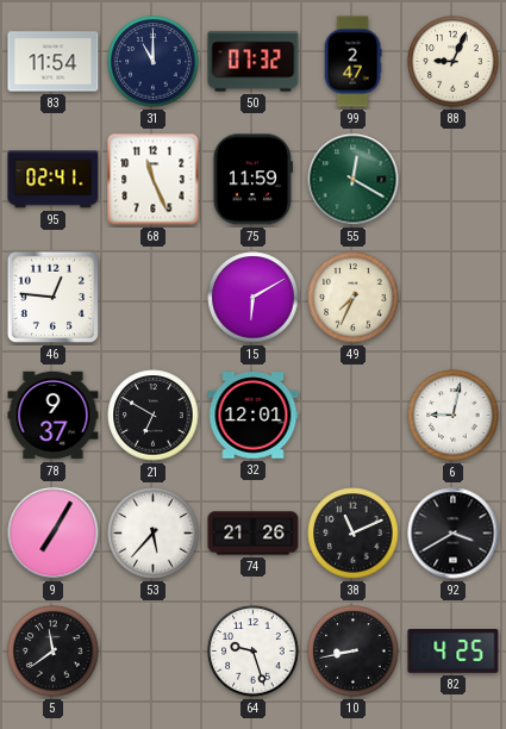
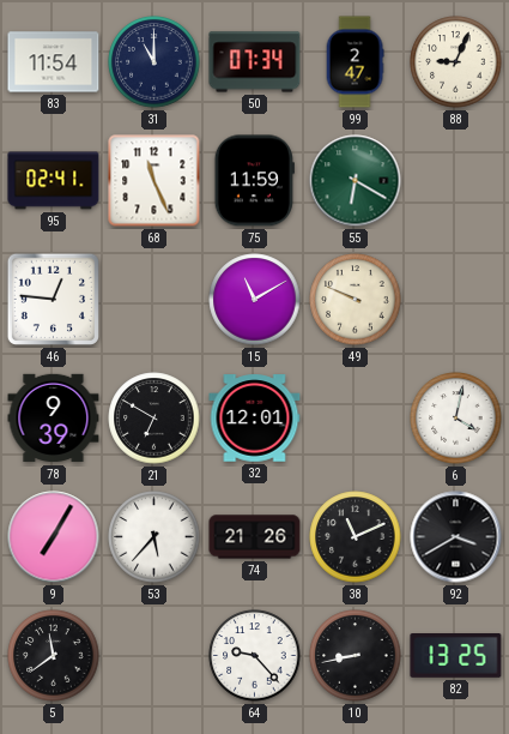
50: 07:32 -> 07:34
55: 12:20 -> 6:20
15: 6:10 -> 11:10
49: 7:34 -> 9:49
78: 9:37 -> 9:39
6: 9:02 -> 4:02
64: 9:27 -> 9:23
82: 4:25 -> 13:25
